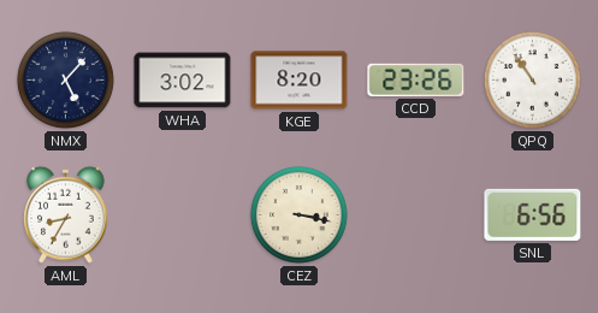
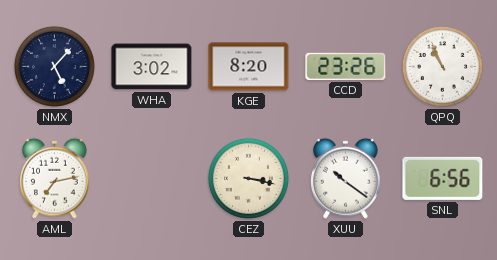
QPQ: 10:54 -> 10:56
AML: 8:35 -> 7:13
XUU: none -> 10:21
